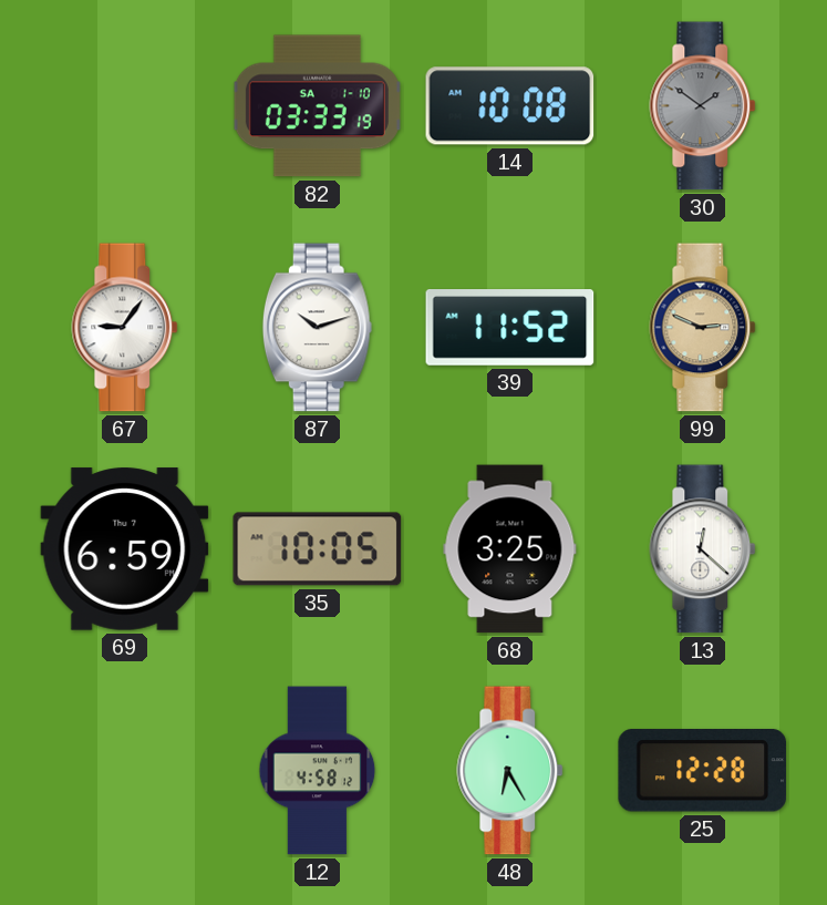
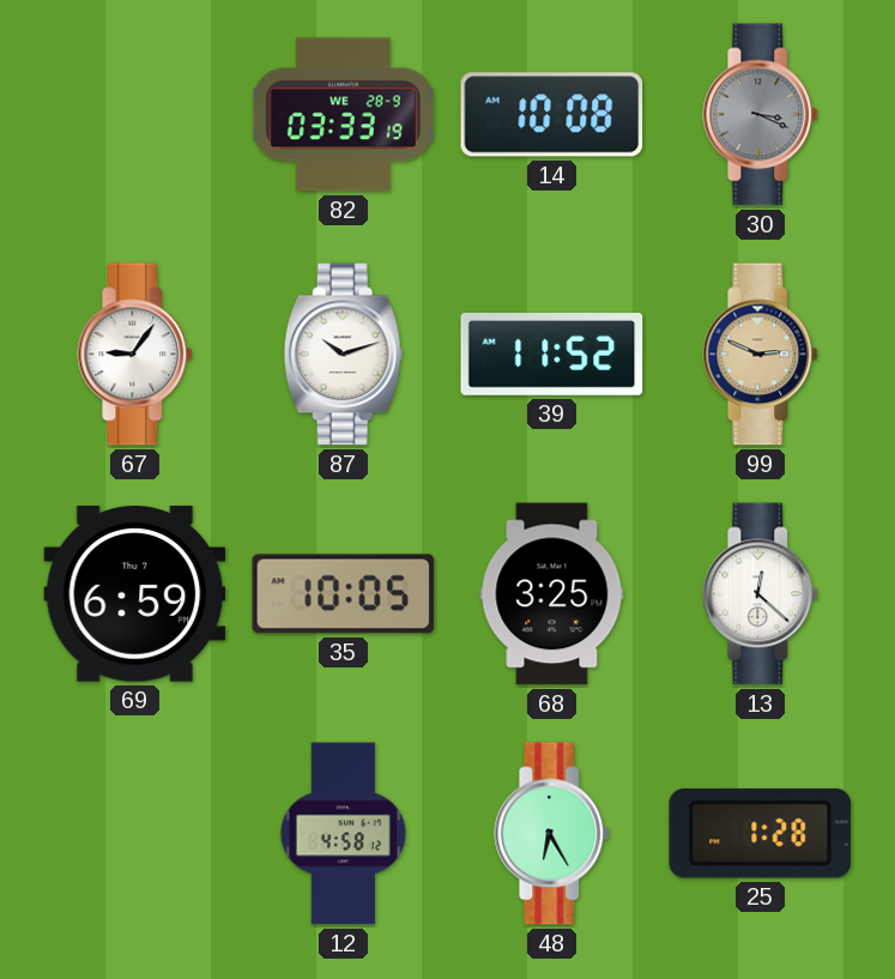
82 date: SA 1-10 -> WE 28-9
30: 1:51 -> 3:19
25: 12:28 -> 1:28
